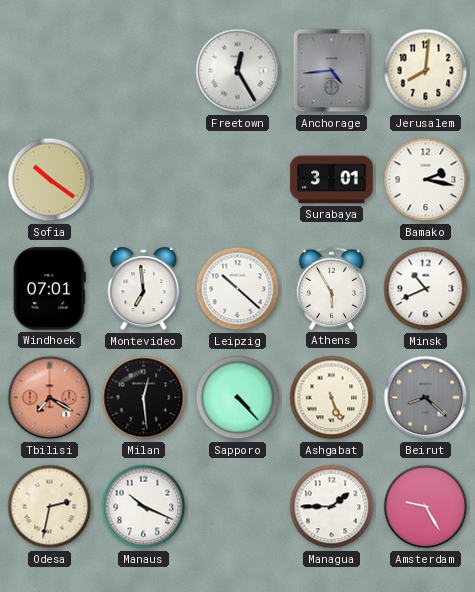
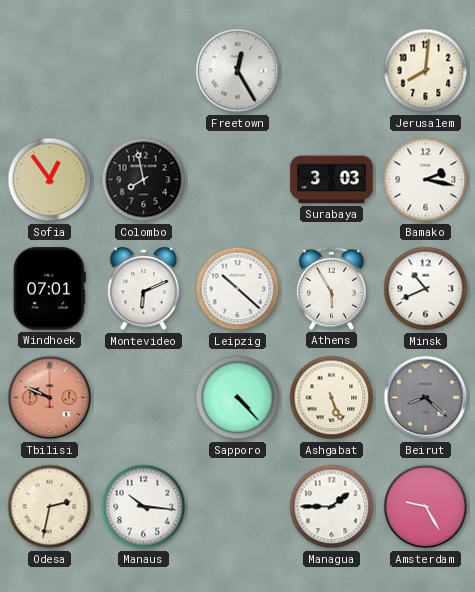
Anchorage: 4:44 -> none
Sofia: 10:21 -> 12:54
Colombo: none -> 7:58
Surabaya: 3:01 -> 3:03
Montevideo: 6:59 -> 6:11
Tbilisi: 7:20 -> 9:49
Milan: 12:29 -> none
Manaus: 10:19 -> 10:16
